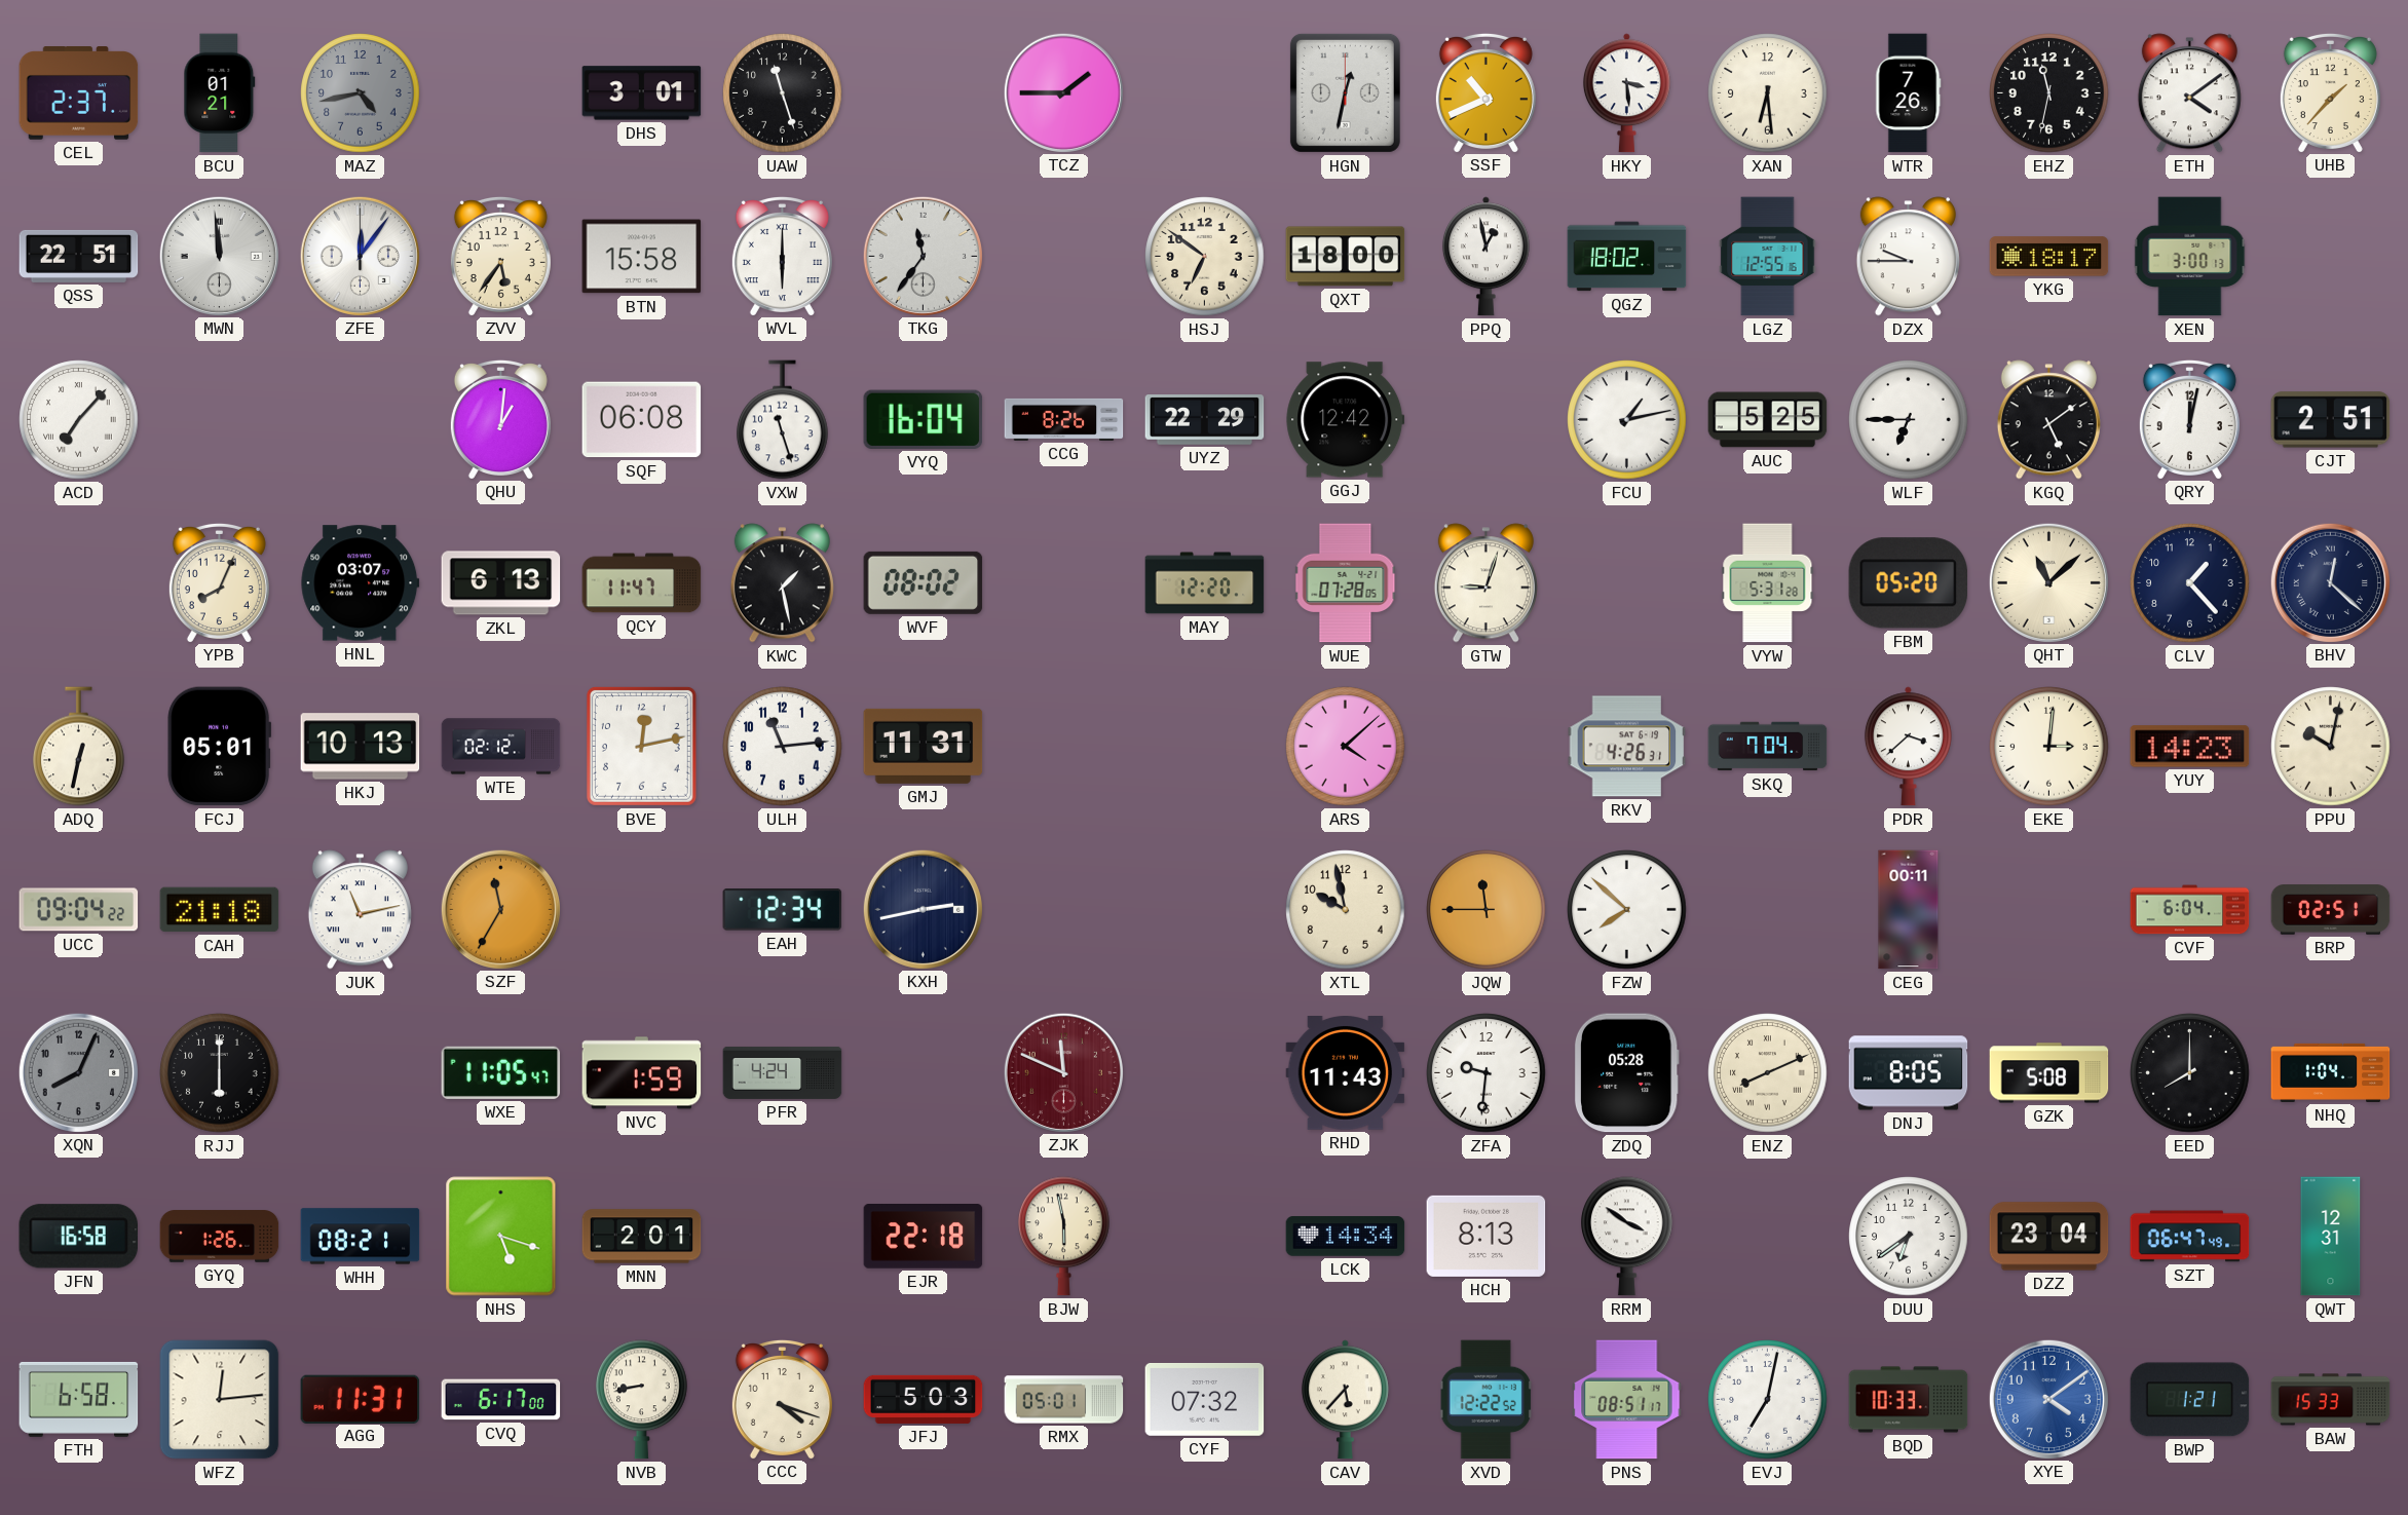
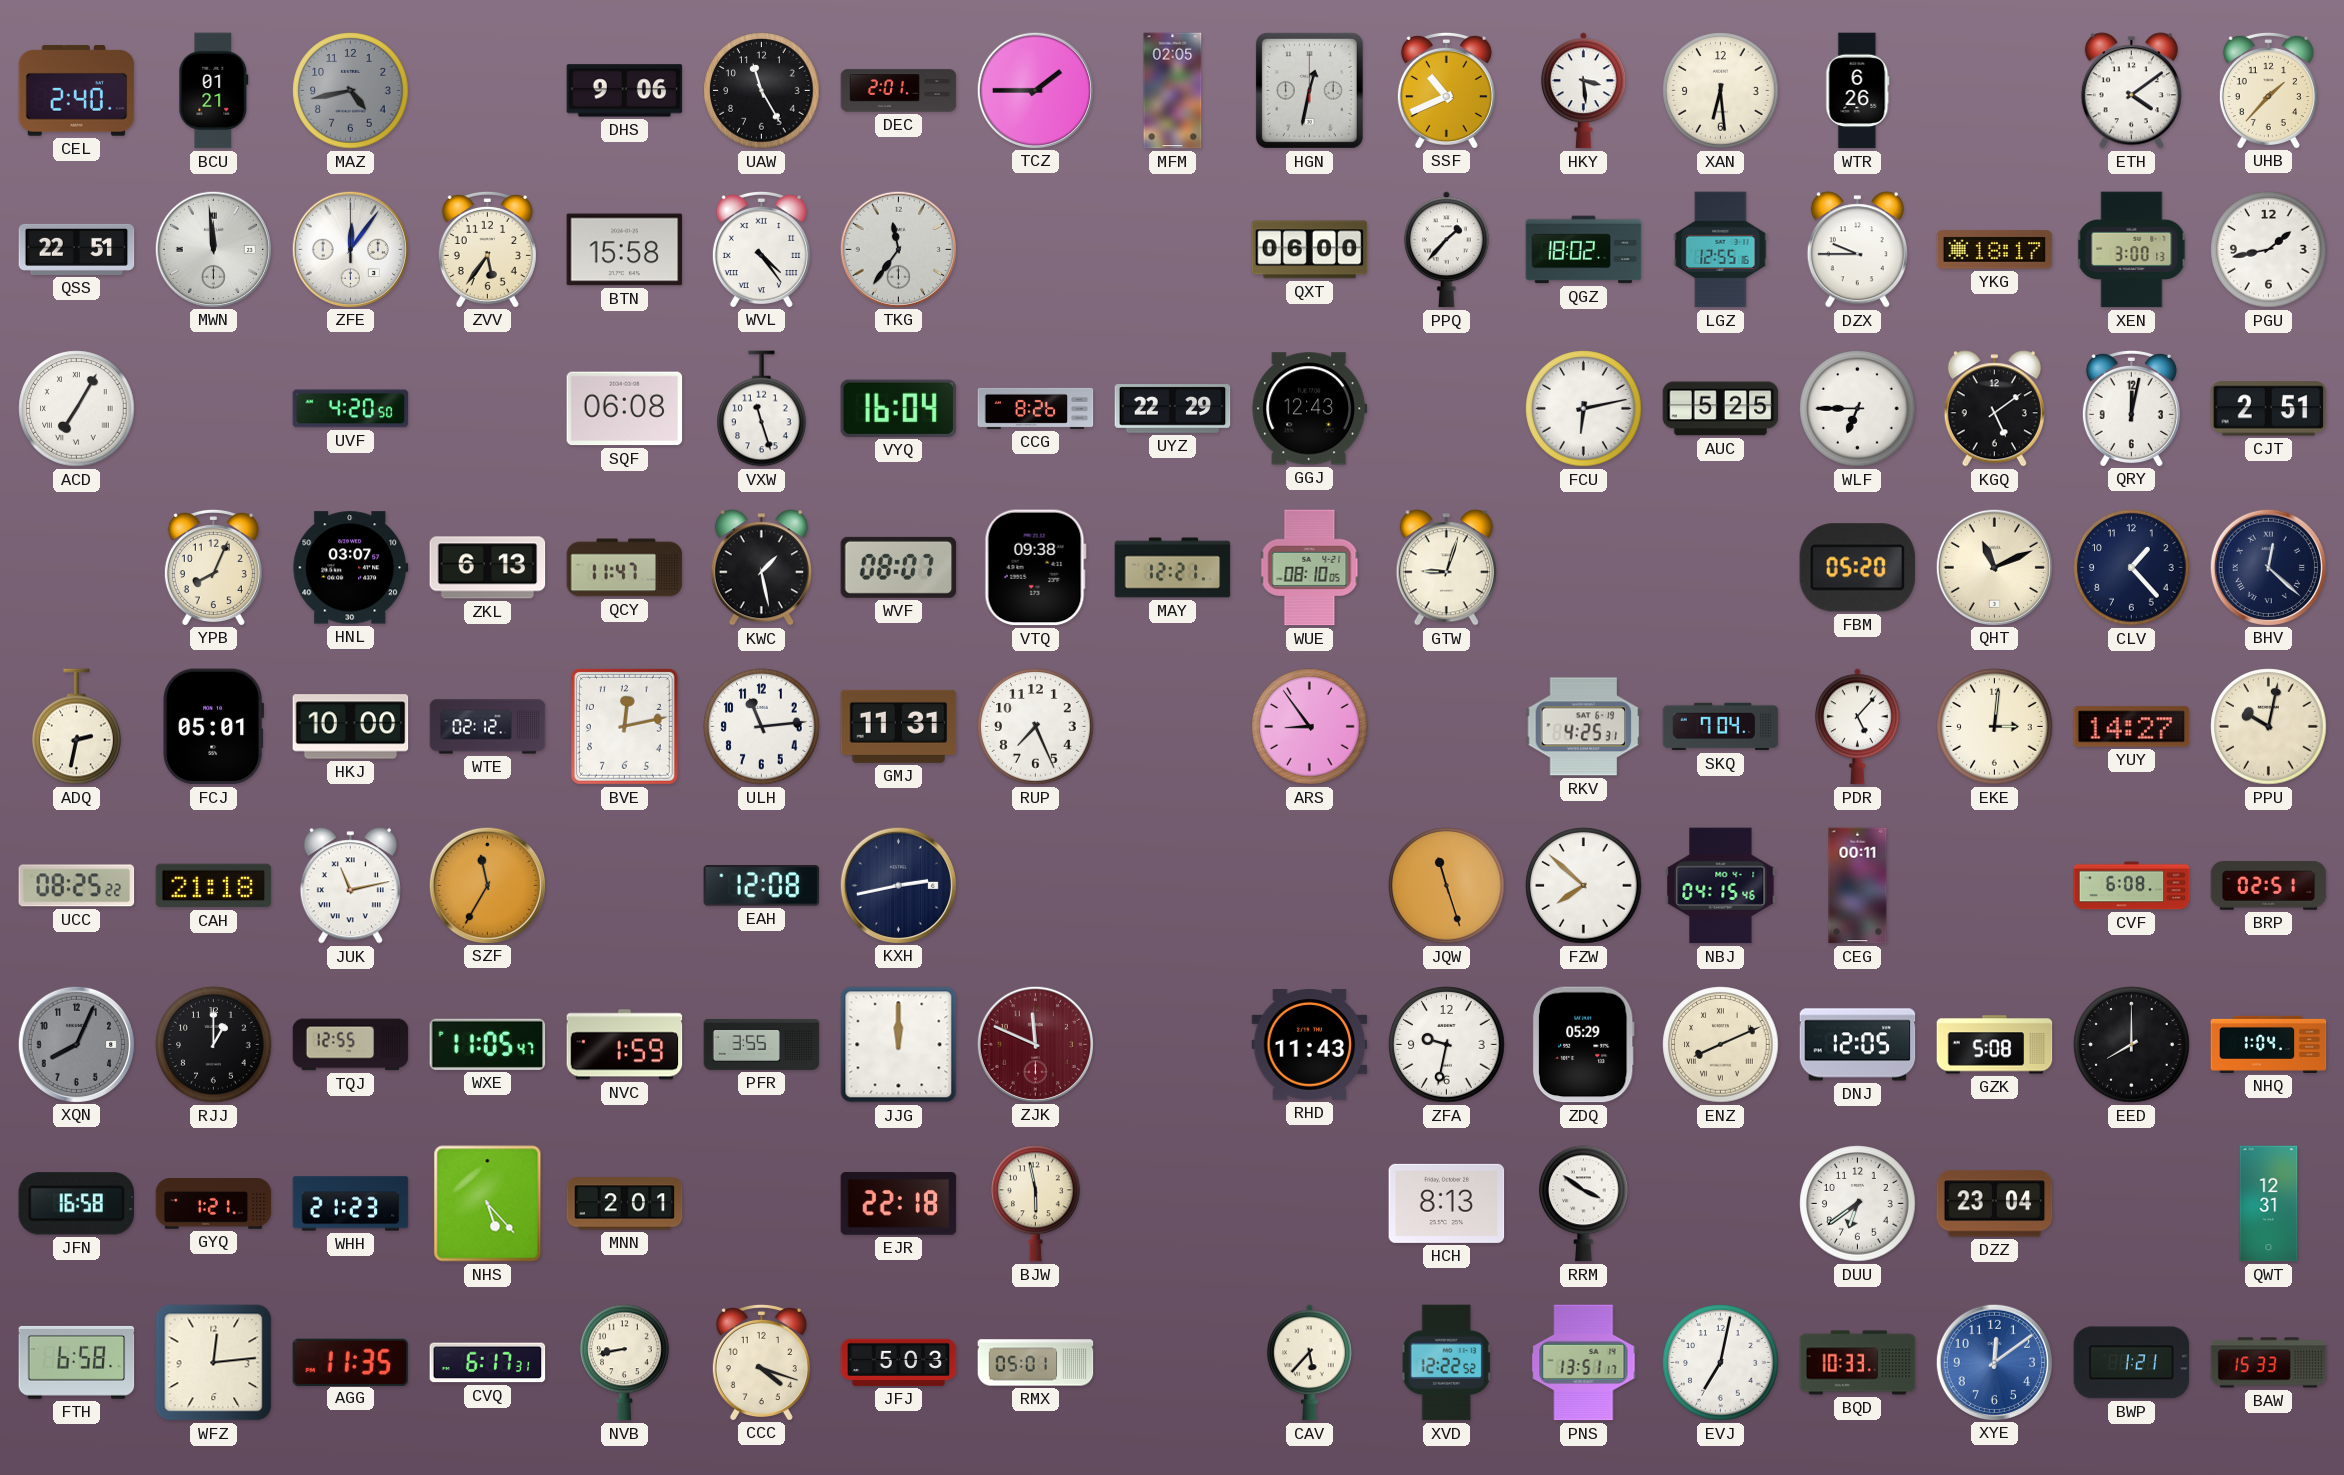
CEL: 2:37 -> 2:40
DHS: 3:01 -> 9:06
UAW: 11:27 -> 11:25
DEC: none -> 2:01
MFM: none -> 02:05
WTR: 7:26 -> 6:26
EHZ: 11:32 -> none
WVL: 6:00 -> 4:24
HSJ: 6:51 -> none
QXT: 18:00 -> 06:00
PPQ: 12:58 -> 1:37
PGU: none -> 1:43
ACD: 7:07 -> 7:05
UVF: none -> 4:20
QHU: 1:01 -> none
GGJ: 12:42 -> 12:43
FCU: 1:13 -> 6:13
WVF: 08:02 -> 08:07
VTQ: none -> 09:38
MAY: 12:20 -> 12:21
WUE: 07:28 -> 08:10
VYW: 5:31 -> none
QHT: 11:08 -> 11:11
ADQ: 12:32 -> 2:32
HKJ: 10:13 -> 10:00
RUP: none -> 7:26
ARS: 4:08 -> 8:54
RKV: 4:26 -> 4:25
PDR: 3:38 -> 5:07
YUY: 14:23 -> 14:27
UCC: 09:04 -> 08:25
EAH: 12:34 -> 12:08
XTL: 9:58 -> none
JQW: 11:45 -> 11:27
NBJ: none -> 04:15
CVF: 6:04 -> 6:08
RJJ: 6:00 -> 1:00
TQJ: none -> 12:55
PFR: 4:24 -> 3:55
JJG: none -> 12:00
ZFA: 9:31 -> 9:32
ZDQ: 05:28 -> 05:29
DNJ: 8:05 -> 12:05
GYQ: 1:26 -> 1:21
WHH: 08:21 -> 21:23
NHS: 5:18 -> 5:23
LCK: 14:34 -> none
SZT: 06:47 -> none
AGG: 11:31 -> 11:35
CVQ: 6:17:00 -> 6:17:31
CYF: 07:32 -> none
PNS: 08:51 -> 13:51
XYE: 4:09 -> 12:09
